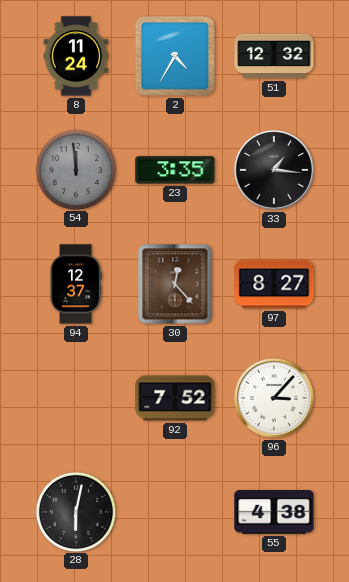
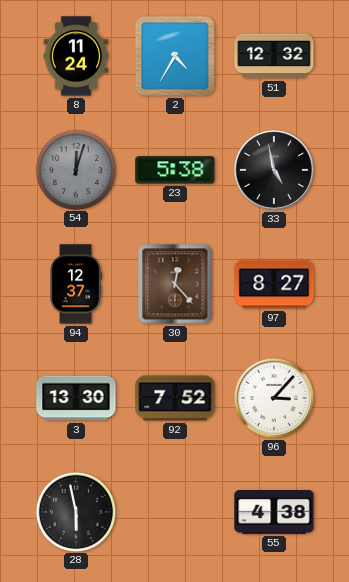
54: 11:59 -> 12:03
23: 3:35 -> 5:38
33: 1:16 -> 4:58
3: none -> 13:30
28: 6:02 -> 5:58
